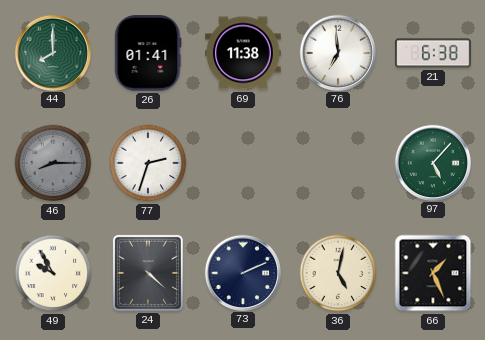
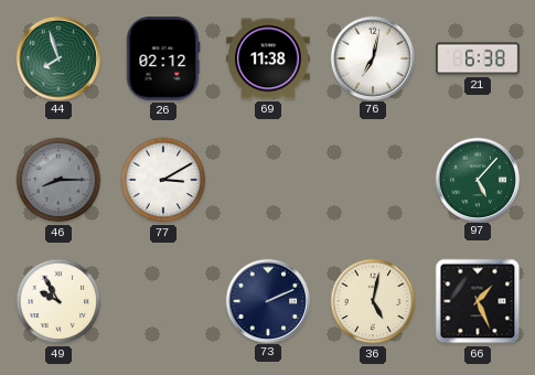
44: 8:00 -> 7:57
26: 01:41 -> 02:12
76: 6:59 -> 7:02
77: 2:33 -> 3:10
24: 4:22 -> none
